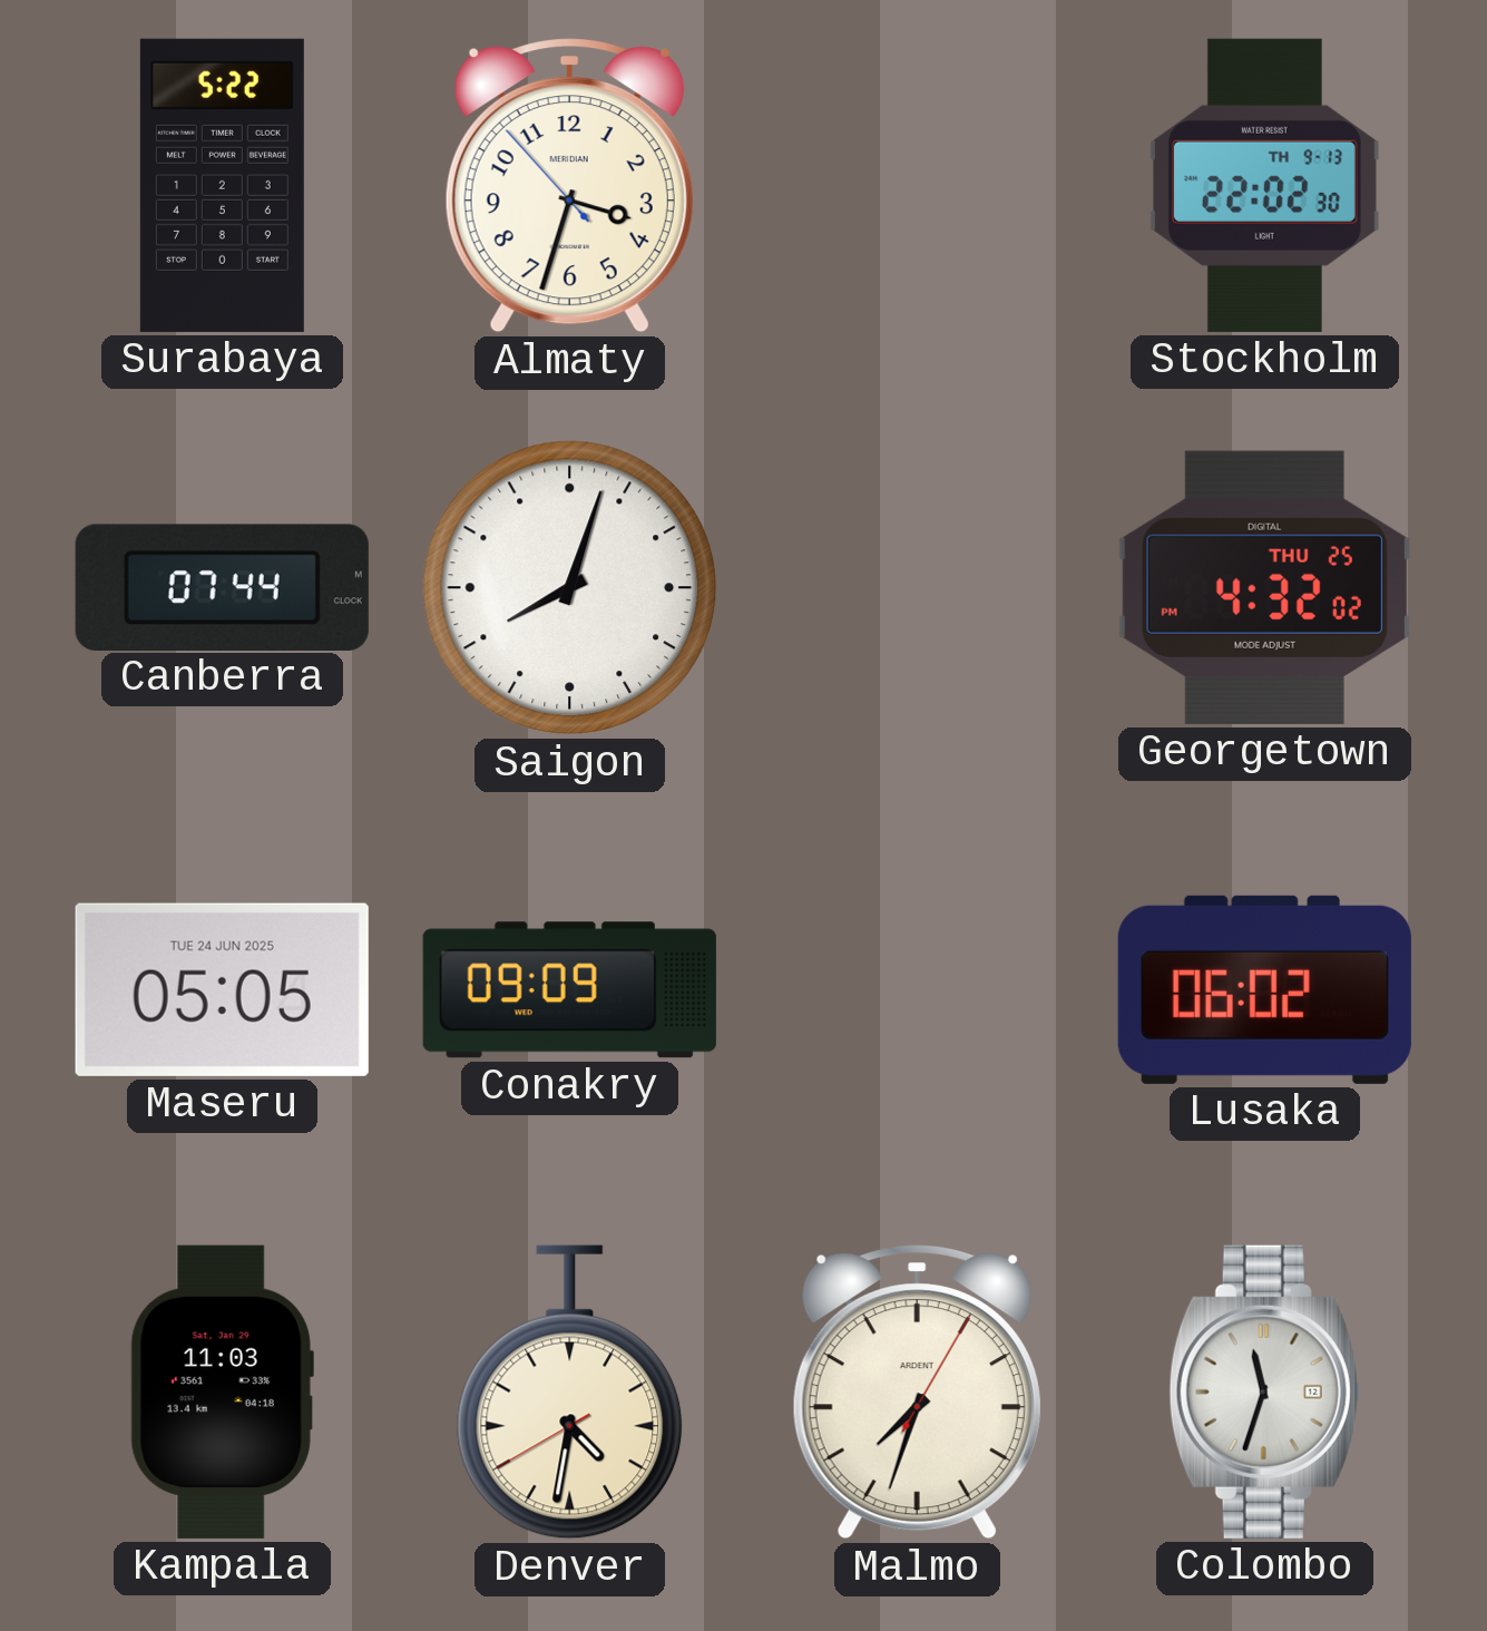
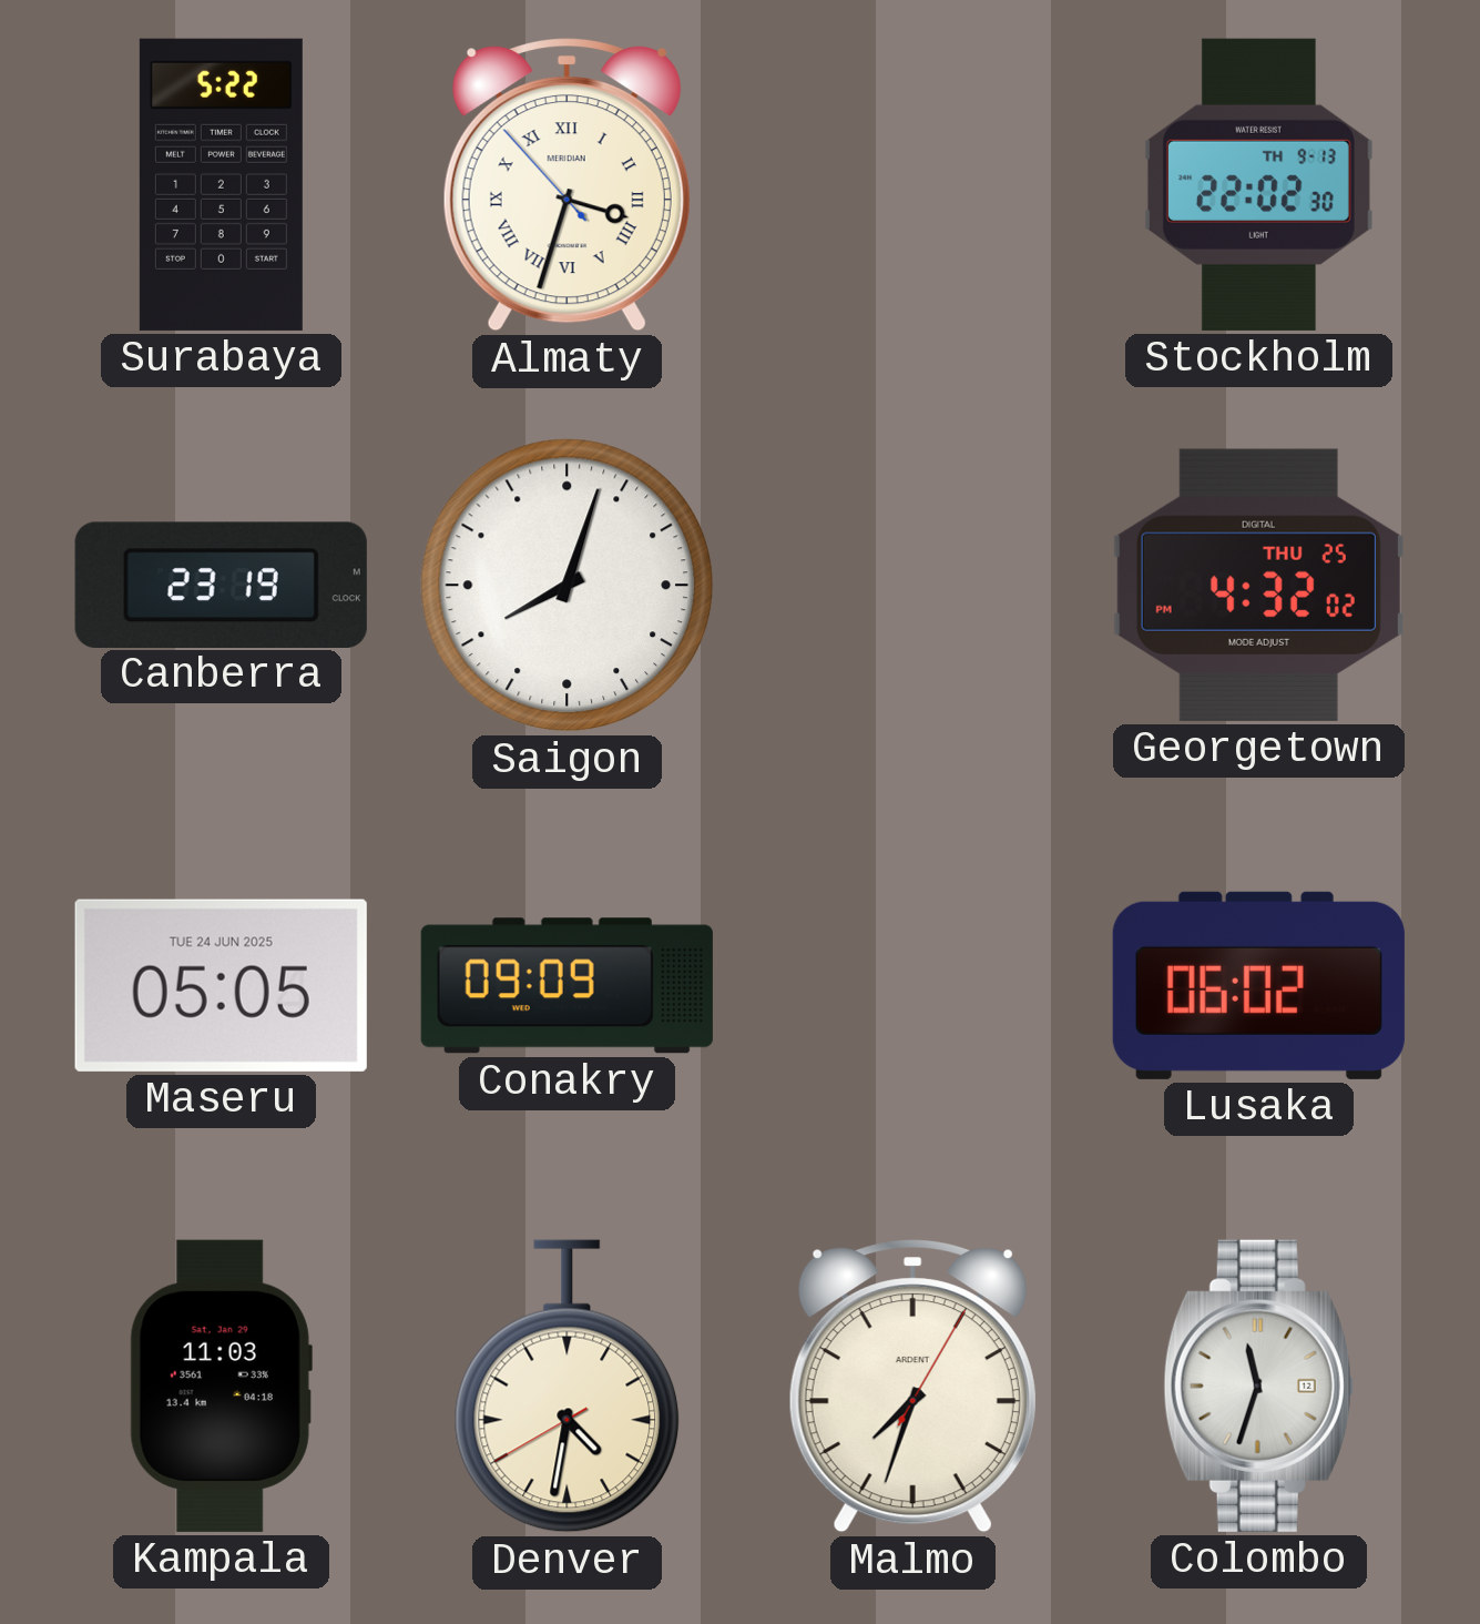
Almaty numerals: Arabic -> Roman
Canberra: 07:44 -> 23:19
